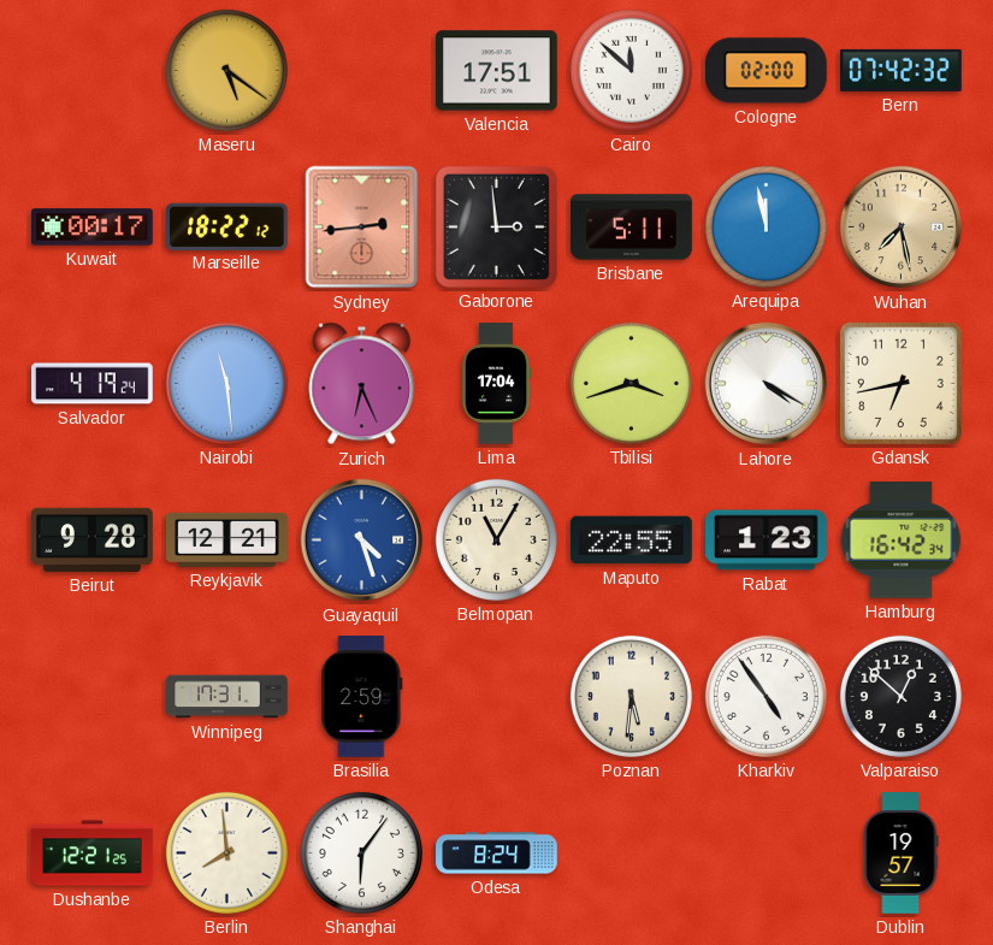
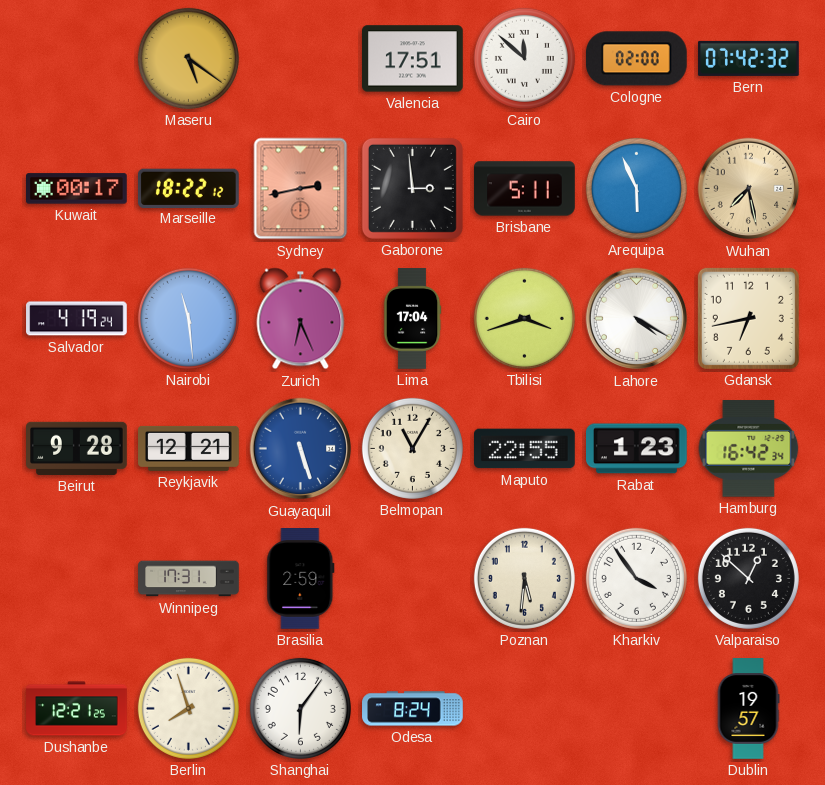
Sydney: 2:44 -> 2:43
Arequipa: 11:58 -> 5:56
Guayaquil: 4:27 -> 5:27
Kharkiv: 4:54 -> 3:54
Berlin: 7:59 -> 7:57
